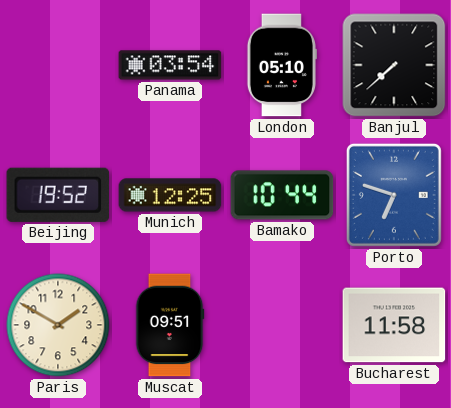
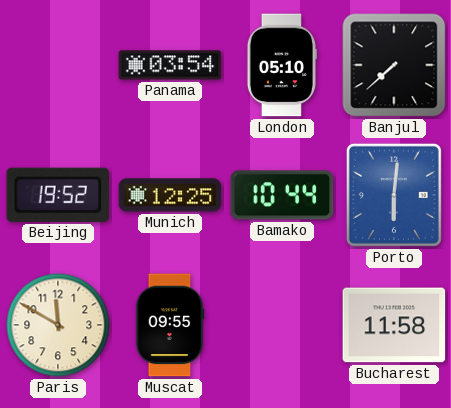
Porto: 6:48 -> 6:01
Paris: 1:50 -> 11:50
Muscat: 09:51 -> 09:55
